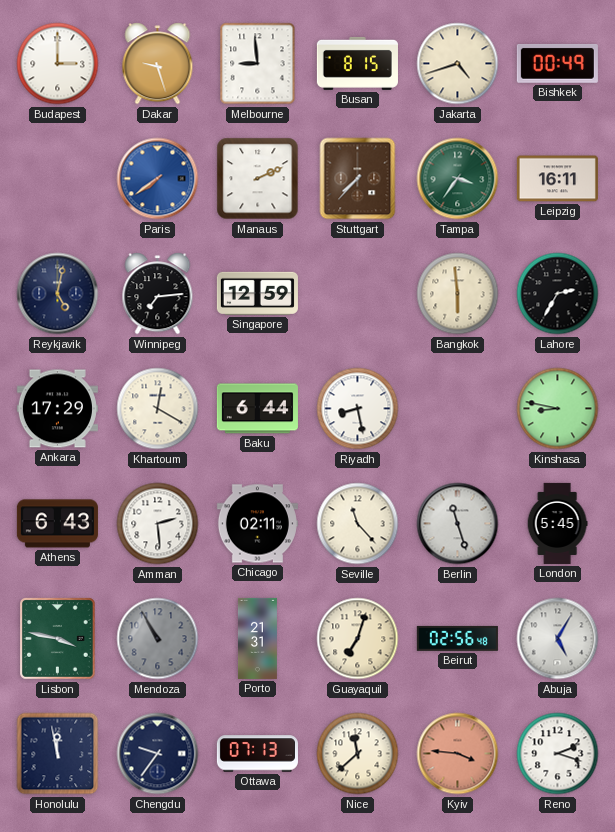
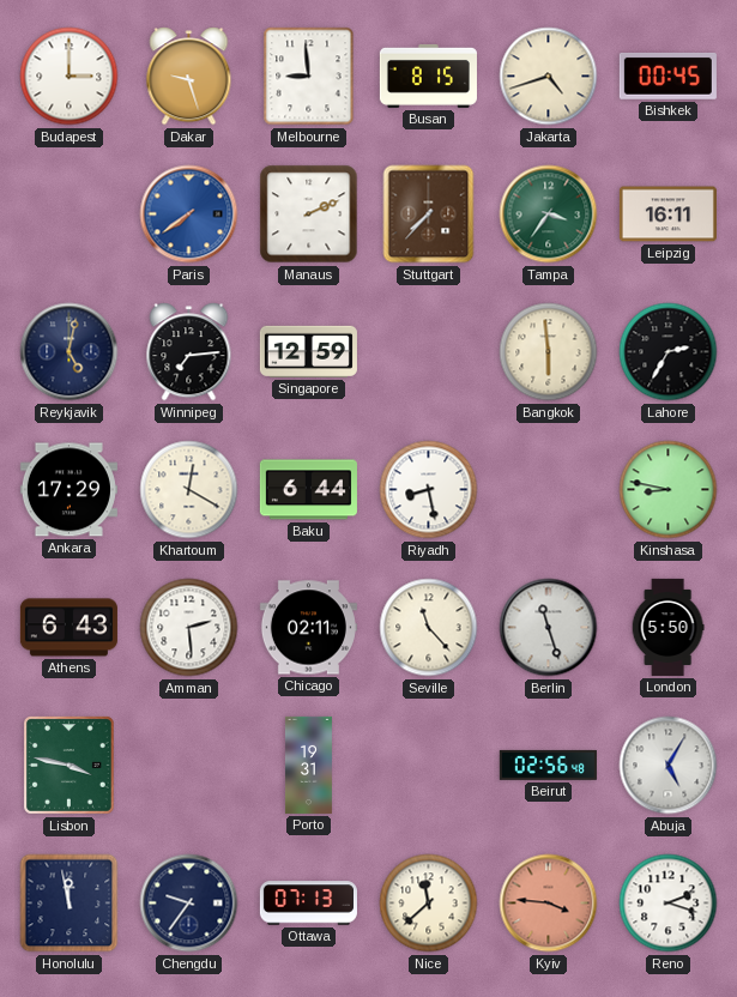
Bishkek: 00:49 -> 00:45
London: 5:45 -> 5:50
Mendoza: 10:55 -> none
Porto: 21:31 -> 19:31
Guayaquil: 7:03 -> none
